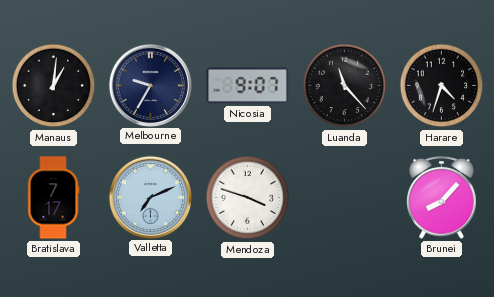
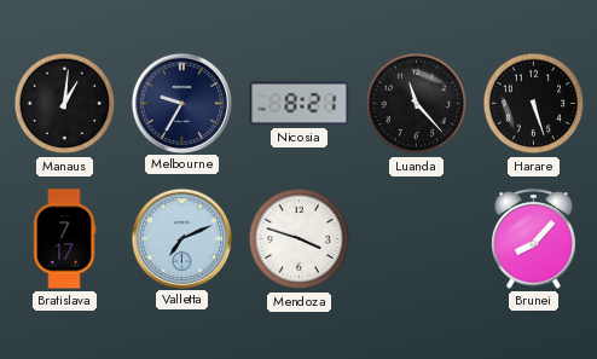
Nicosia: 9:07 -> 8:21
Harare: 4:33 -> 5:27
